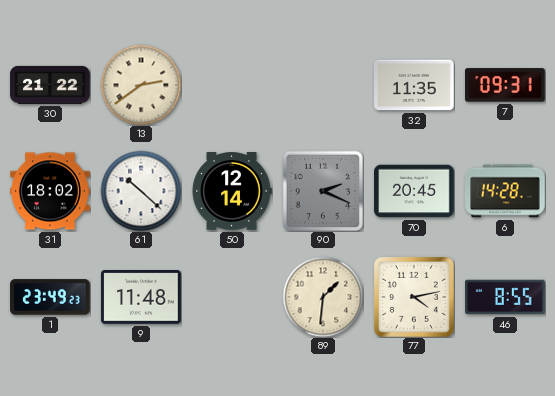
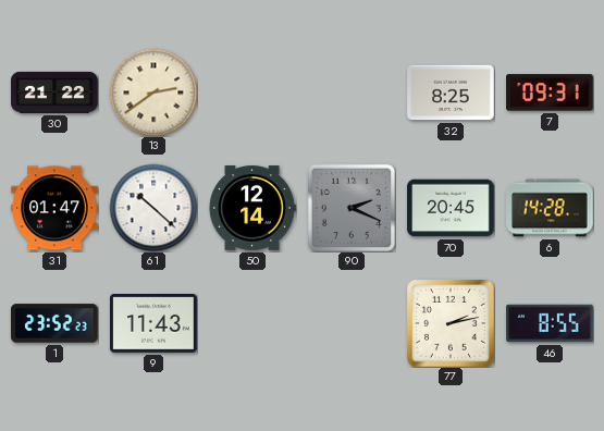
32: 11:35 -> 8:25
31: 18:02 -> 01:47
1: 23:49 -> 23:52
9: 11:48 -> 11:43
89: 1:31 -> none
77: 4:13 -> 2:13
